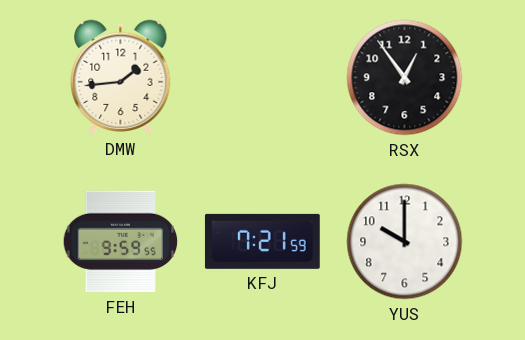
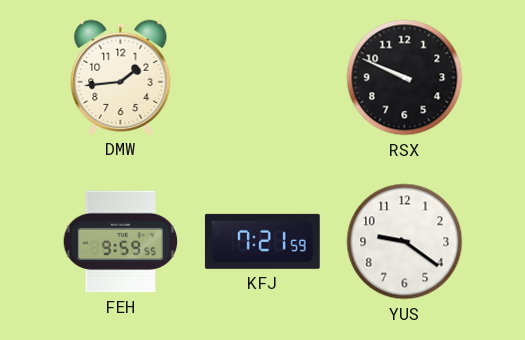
RSX: 12:54 -> 9:49
YUS: 10:00 -> 9:21
